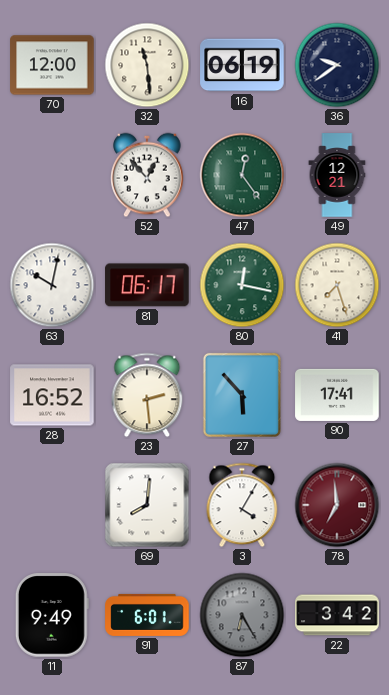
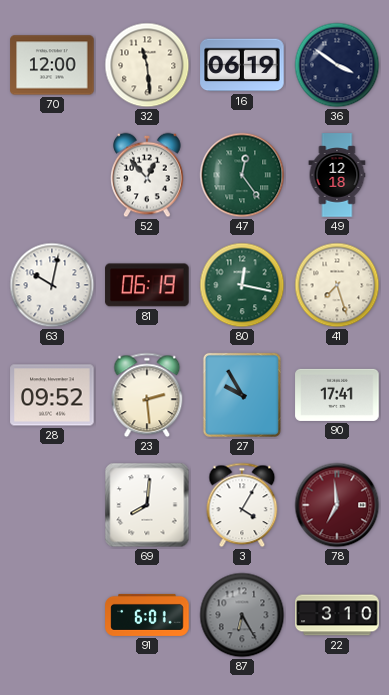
36: 9:39 -> 3:51
49: 12:21 -> 12:18
81: 06:17 -> 06:19
28: 16:52 -> 09:52
27: 5:53 -> 9:55
11: 9:49 -> none
22: 3:42 -> 3:10
